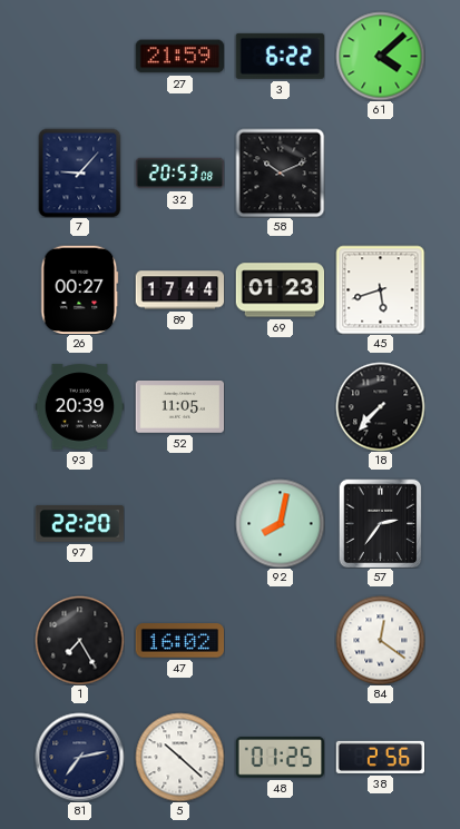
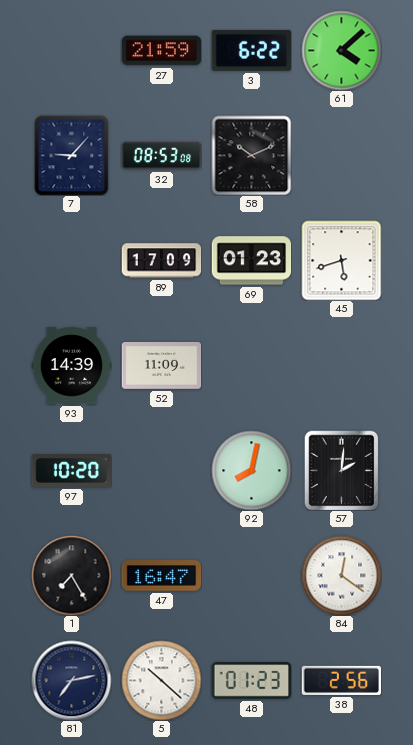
32: 20:53 -> 08:53
26: 00:27 -> none
89: 17:44 -> 17:09
93: 20:39 -> 14:39
52: 11:05 -> 11:09
18: 7:37 -> none
97: 22:20 -> 10:20
57: 2:36 -> 2:01
47: 16:02 -> 16:47
48: 01:25 -> 01:23
